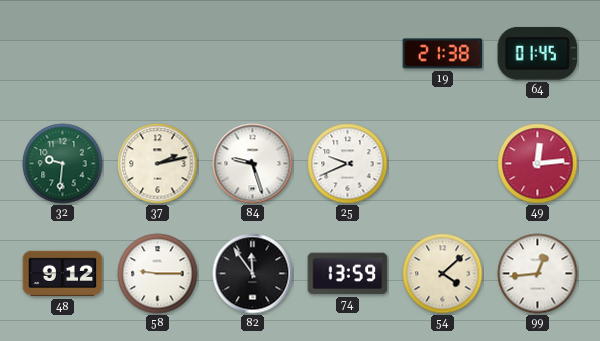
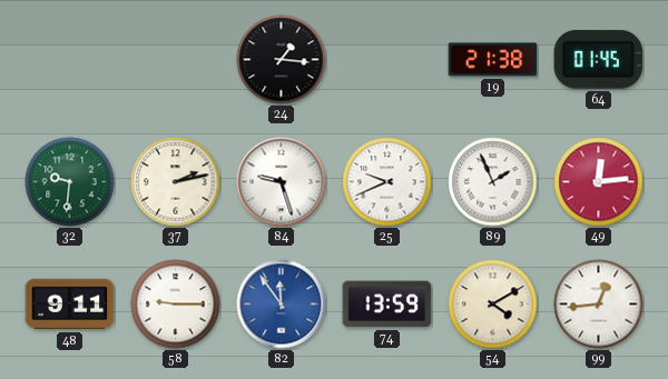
24: none -> 1:16
89: none -> 1:56
48: 9:12 -> 9:11
82 dial: black -> blue
54: 4:08 -> 4:10
